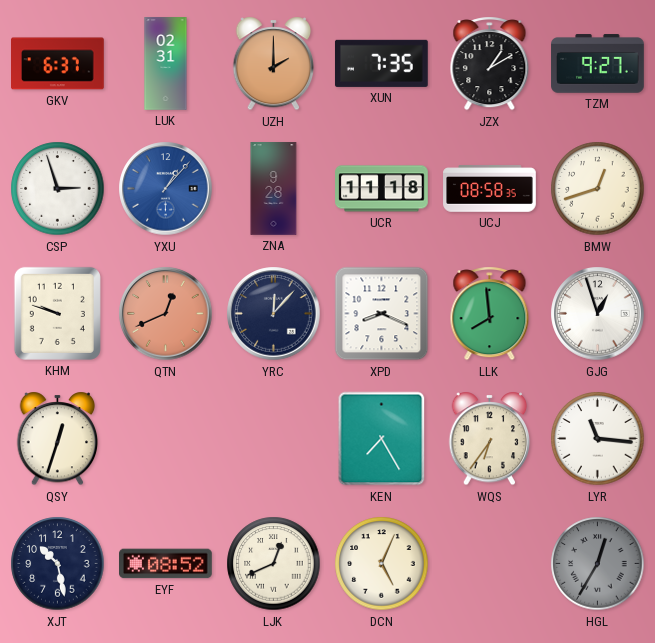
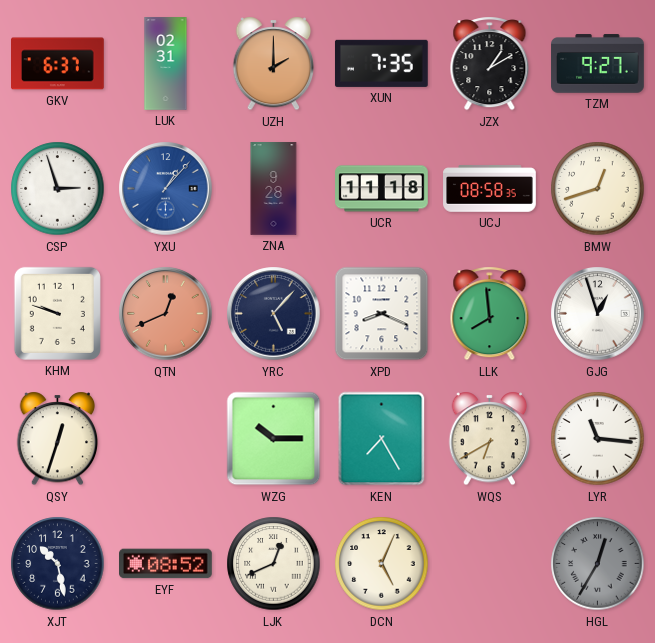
YRC: 12:07 -> 5:07
WZG: none -> 10:15
WQS: 6:36 -> 6:40
